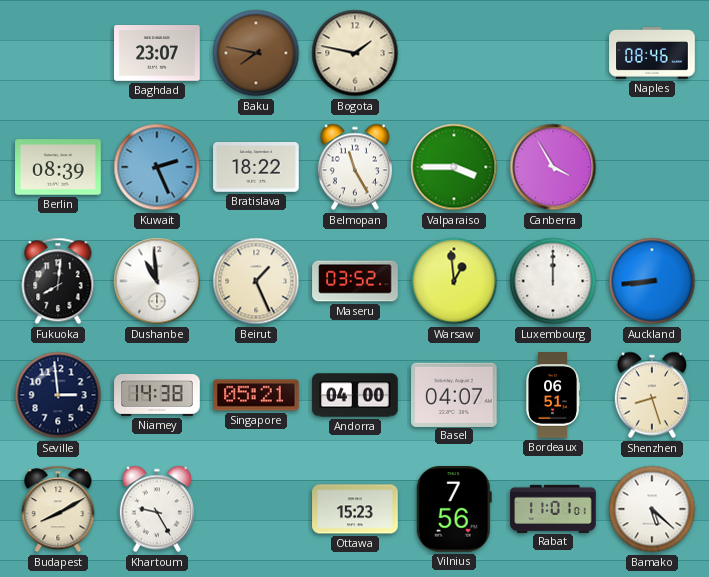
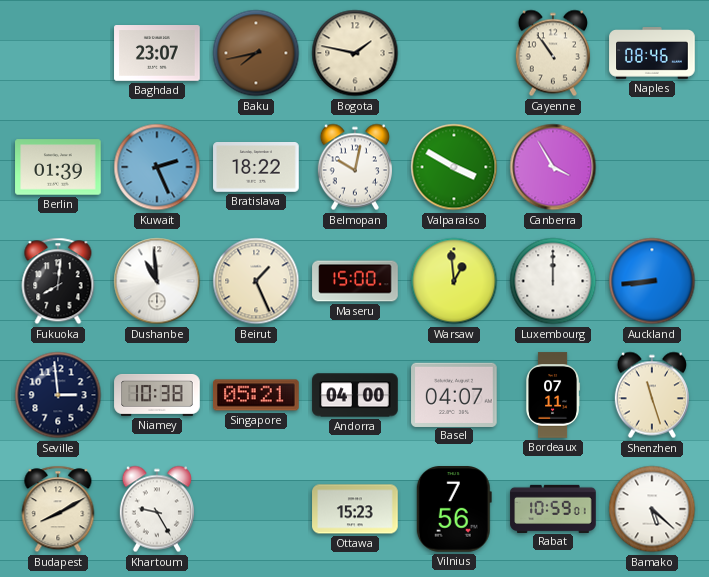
Baku: 7:47 -> 7:43
Cayenne: none -> 10:54
Berlin: 08:39 -> 01:39
Belmopan: 11:25 -> 10:02
Valparaiso: 3:45 -> 3:50
Maseru: 03:52 -> 15:00
Niamey: 14:38 -> 10:38
Bordeaux: 06:51 -> 07:11
Shenzhen: 8:27 -> 11:27
Rabat: 11:01 -> 10:59
